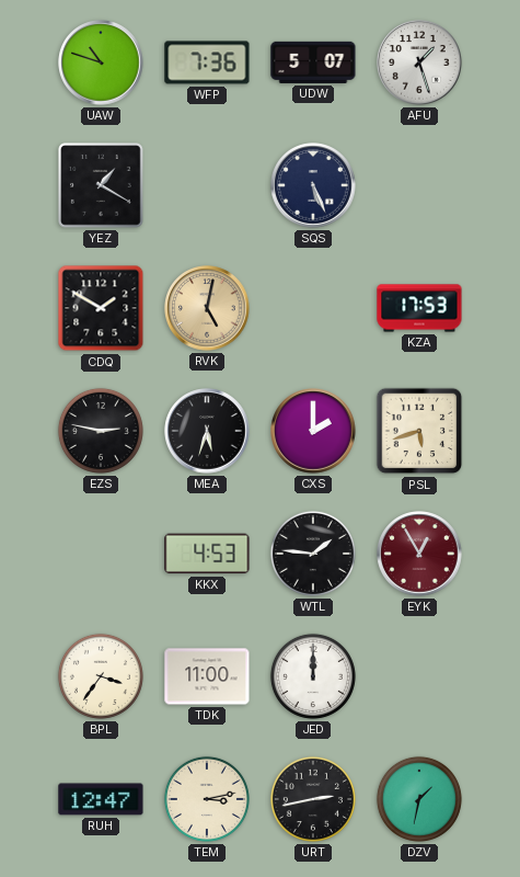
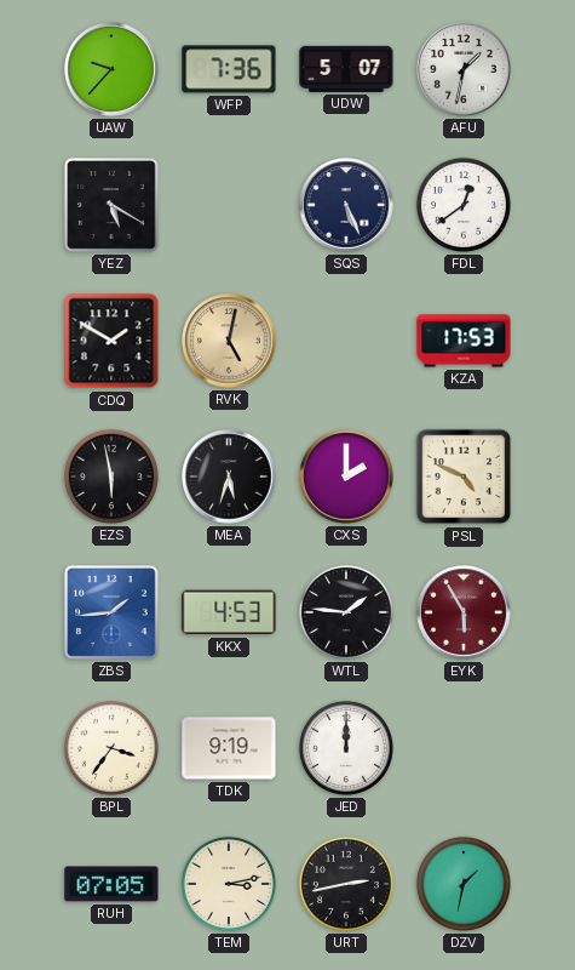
UAW: 10:48 -> 9:37
AFU: 1:27 -> 1:32
YEZ: 1:20 -> 5:20
FDL: none -> 12:39
EZS: 2:47 -> 5:58
PSL: 5:42 -> 4:49
ZBS: none -> 1:44
EYK: 12:55 -> 5:55
TDK: 11:00 -> 9:19
RUH: 12:47 -> 07:05
